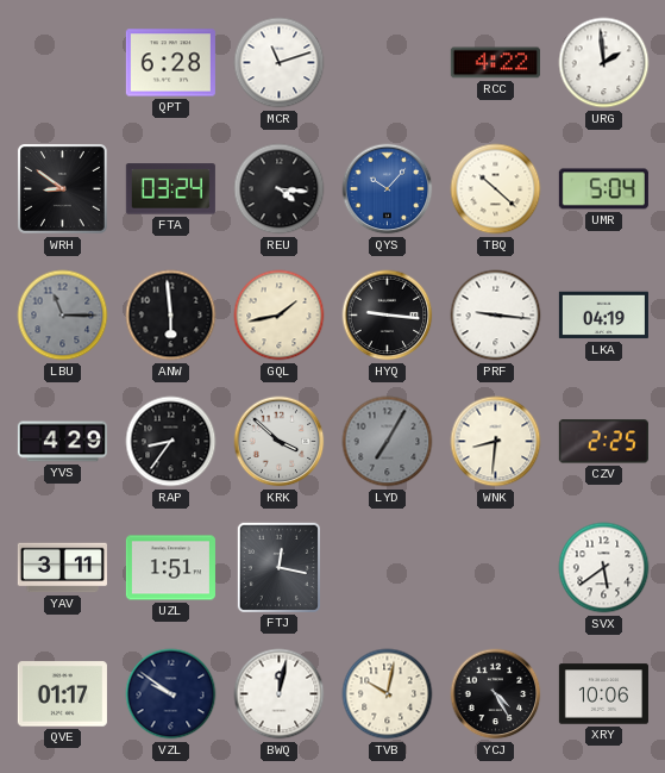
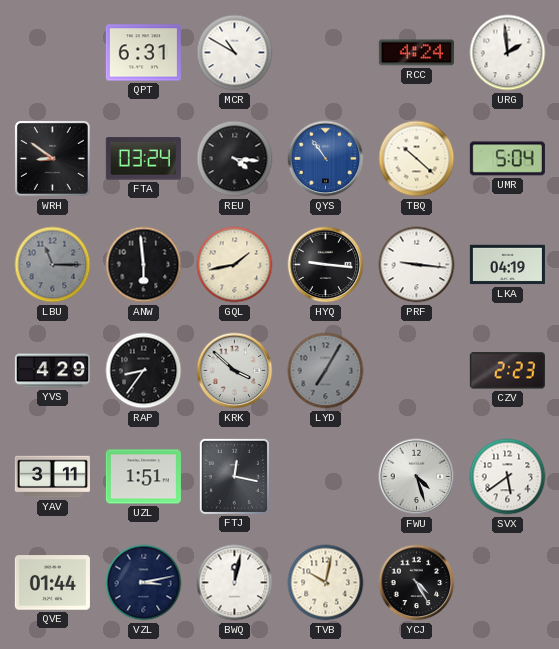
QPT: 6:28 -> 6:31
MCR: 11:12 -> 10:50
RCC: 4:22 -> 4:24
QYS: 10:07 -> 10:54
WNK: 8:31 -> none
CZV: 2:25 -> 2:23
FWU: none -> 4:27
QVE: 01:17 -> 01:44
VZL: 9:51 -> 3:13
XRY: 10:06 -> none
